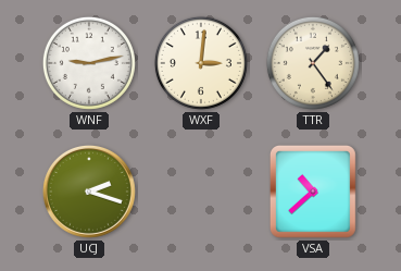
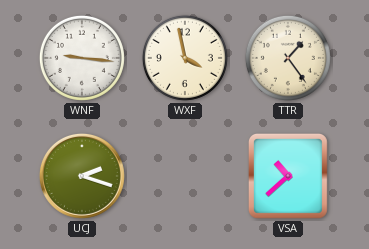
WNF: 9:13 -> 9:16
WXF: 3:01 -> 3:58
